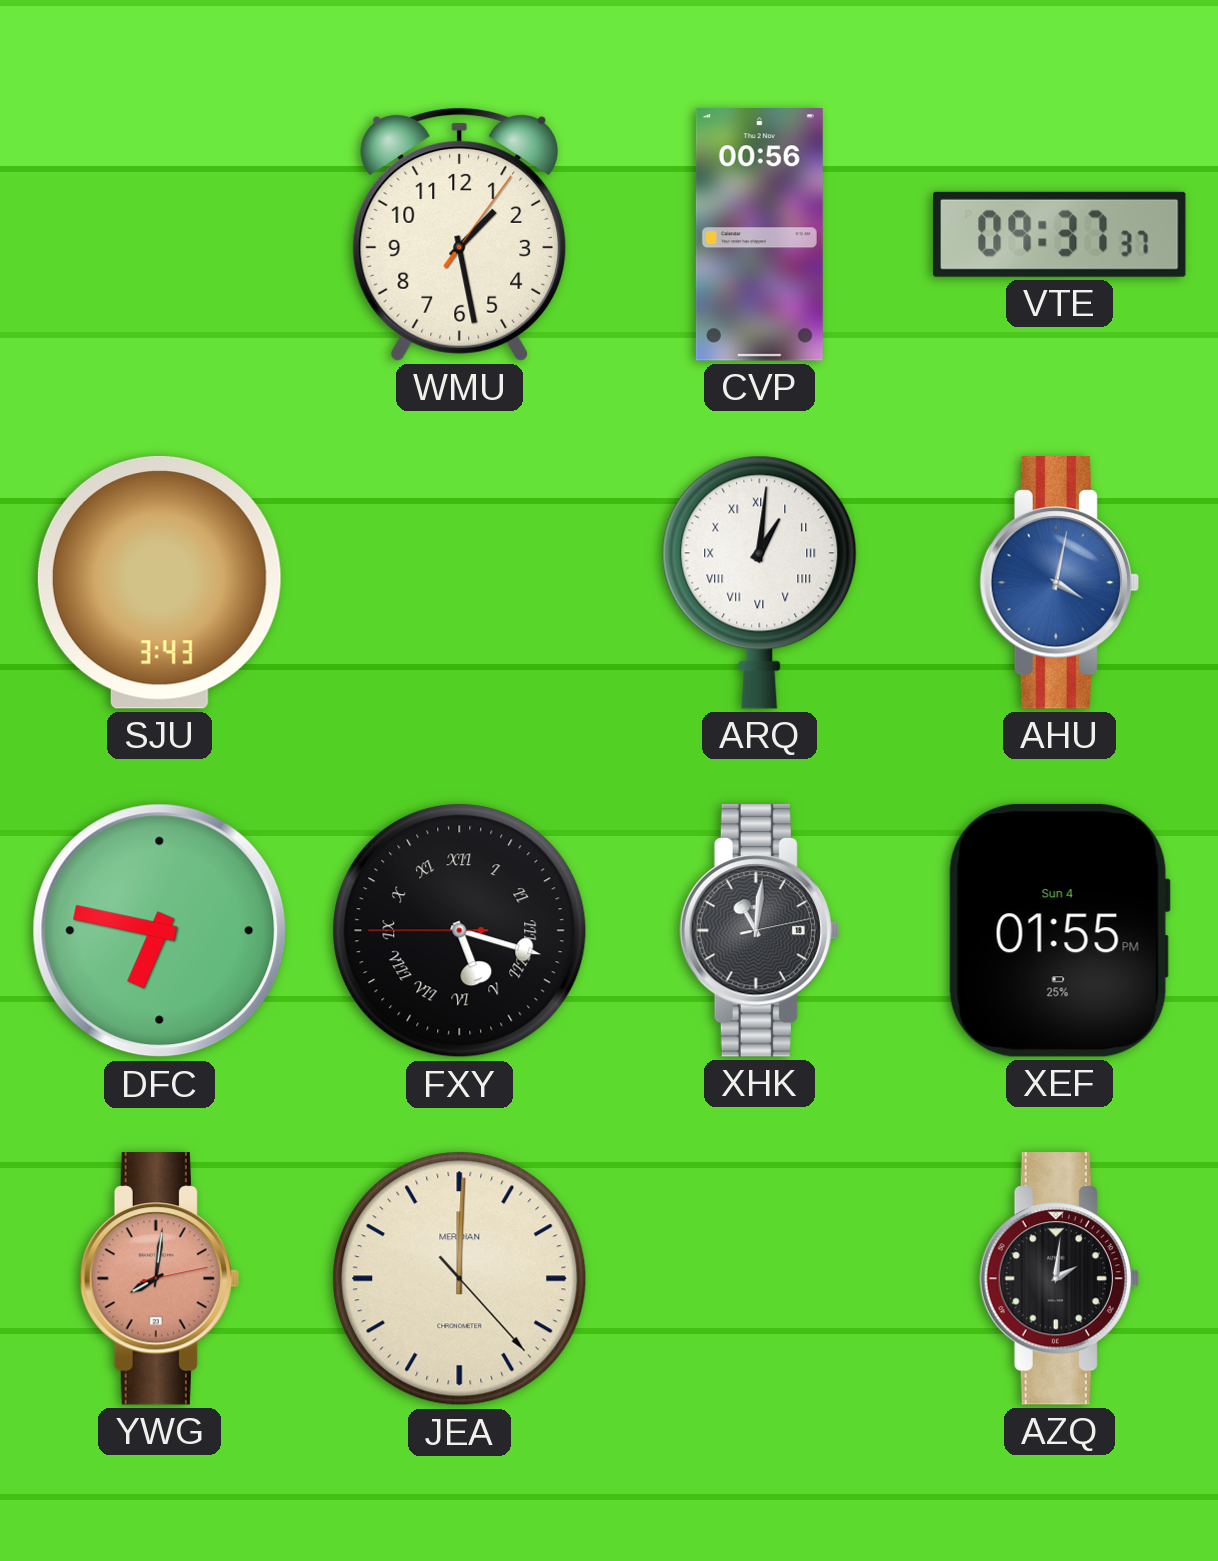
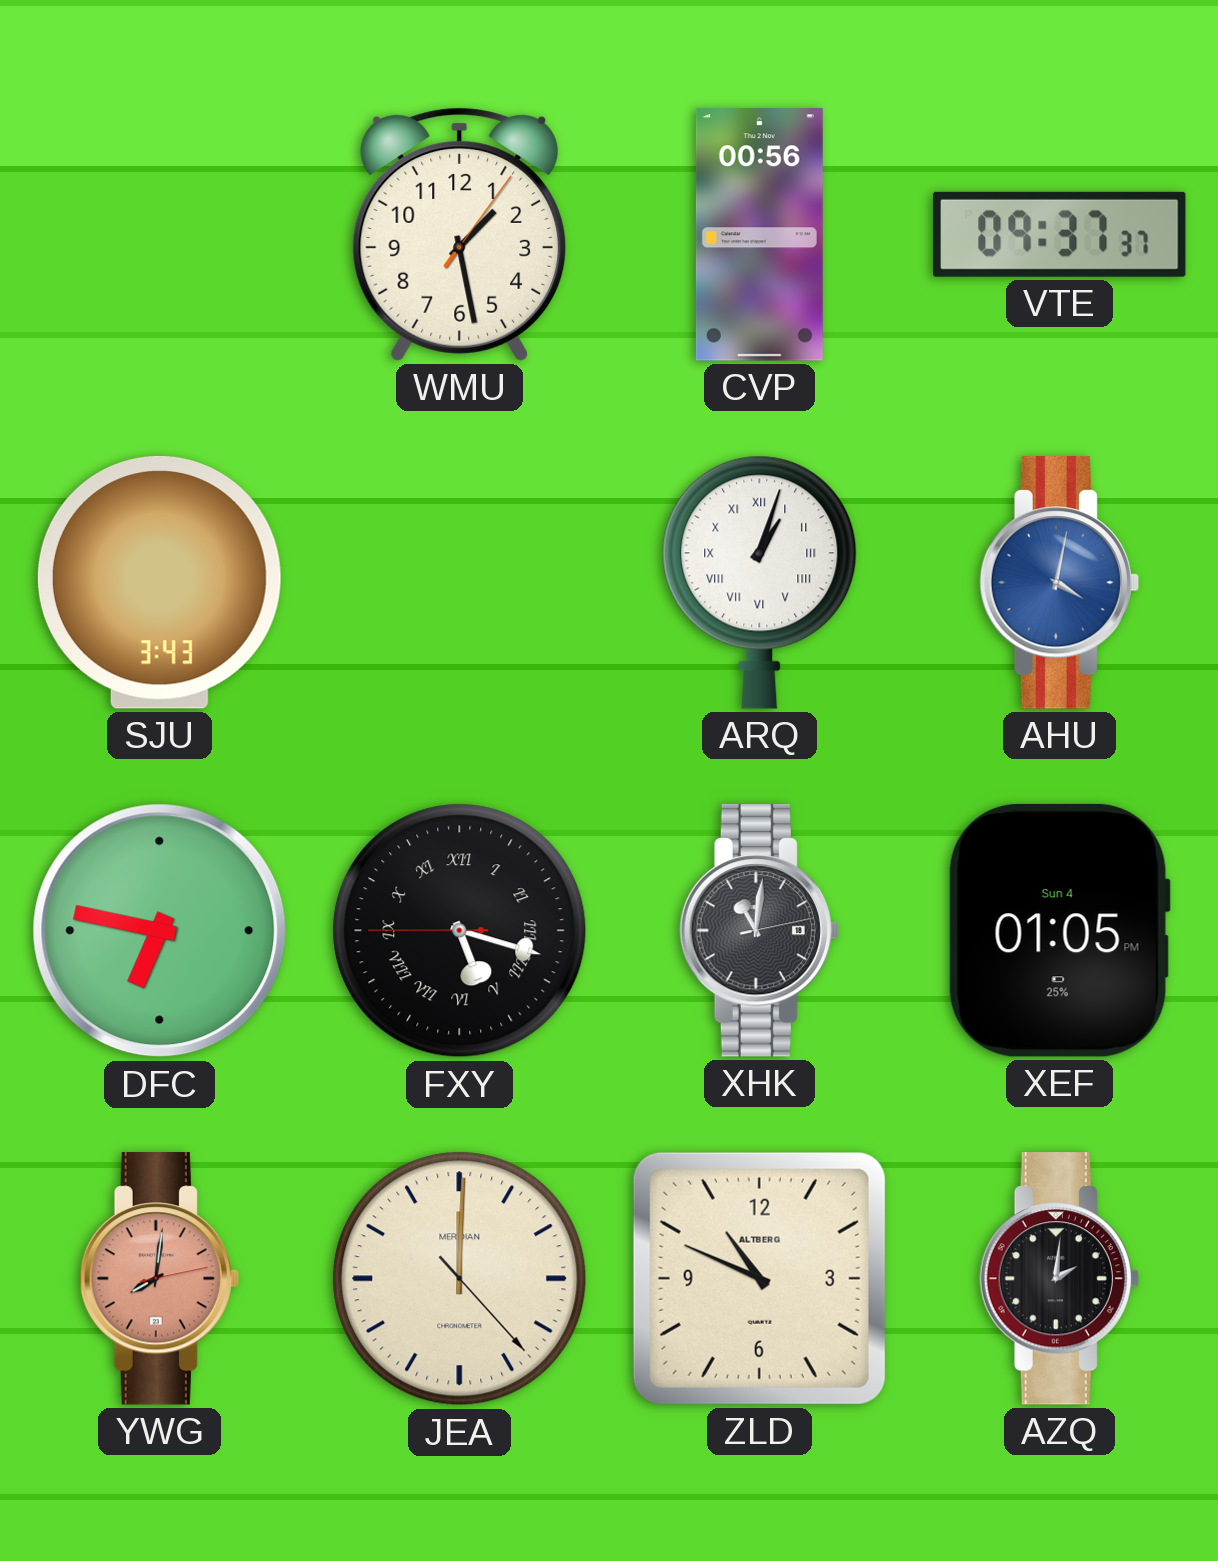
ARQ: 1:01 -> 1:03
XEF: 01:55 -> 01:05
ZLD: none -> 10:49
